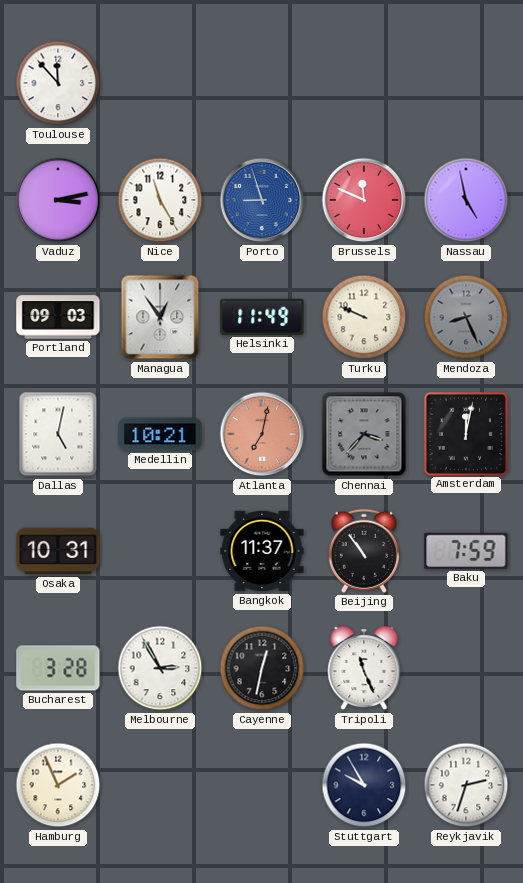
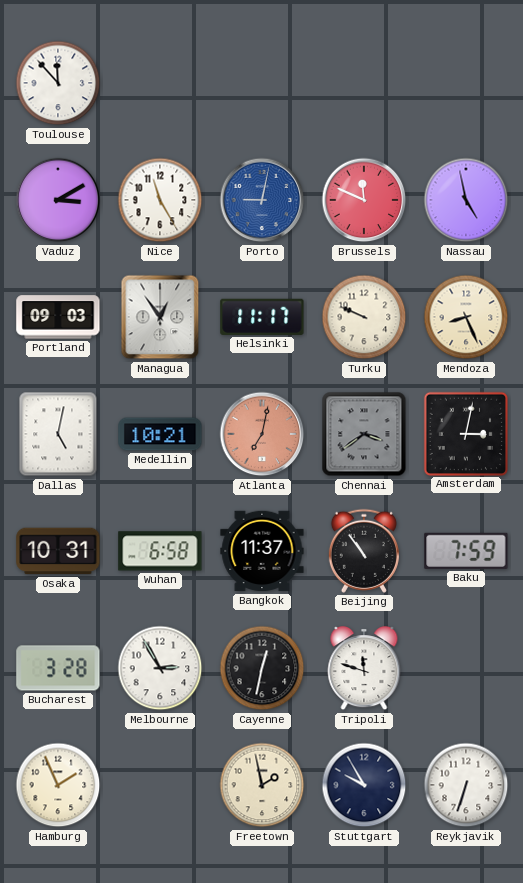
Vaduz: 3:13 -> 3:10
Porto: 8:57 -> 9:02
Helsinki: 11:49 -> 11:17
Mendoza dial: grey -> cream
Chennai: 3:37 -> 3:39
Amsterdam: 12:02 -> 3:02
Wuhan: none -> 6:58
Tripoli: 11:26 -> 11:48
Freetown: none -> 1:58
Reykjavik: 2:33 -> 6:33
